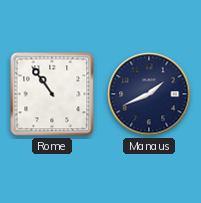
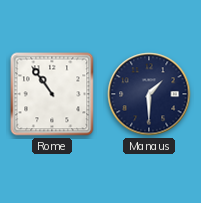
Manaus: 1:41 -> 1:30
